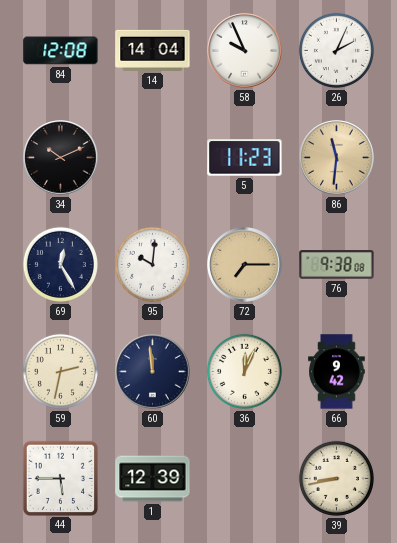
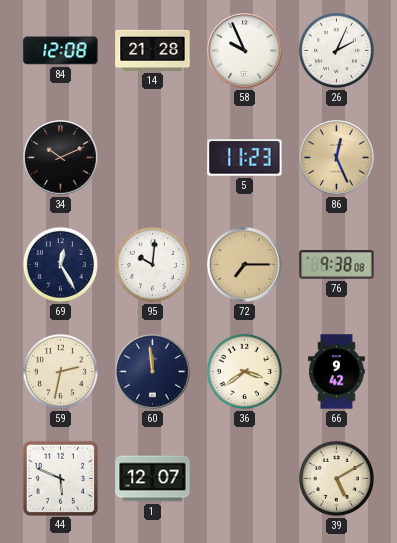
14: 14:04 -> 21:28
86: 11:31 -> 12:26
36: 12:04 -> 3:39
44: 5:45 -> 5:49
1: 12:39 -> 12:07
39: 8:43 -> 5:10
